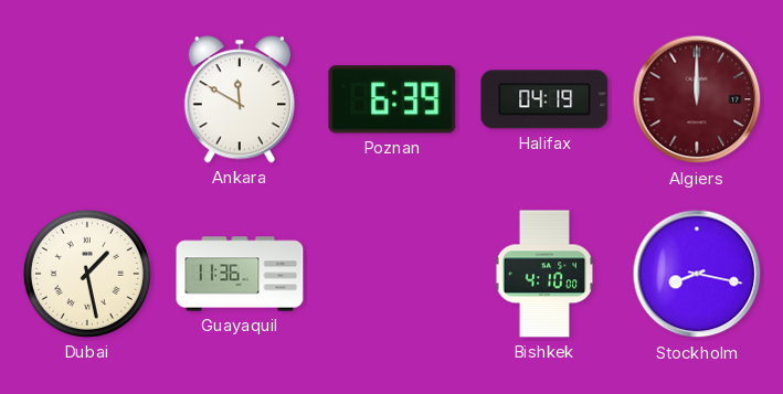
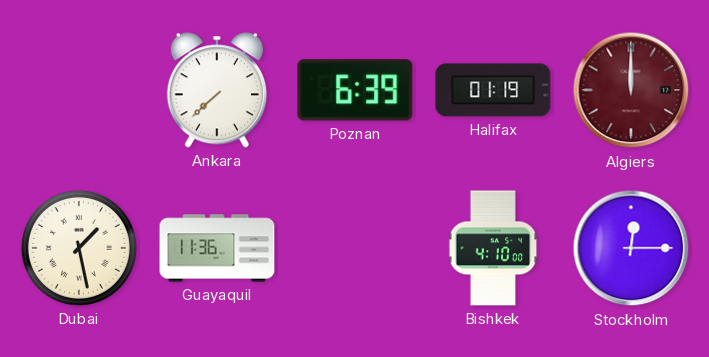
Ankara: 11:50 -> 7:38
Halifax: 04:19 -> 01:19
Stockholm: 8:17 -> 12:15
